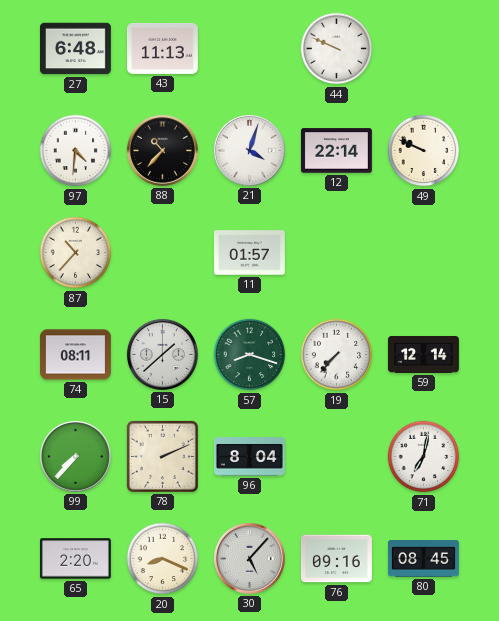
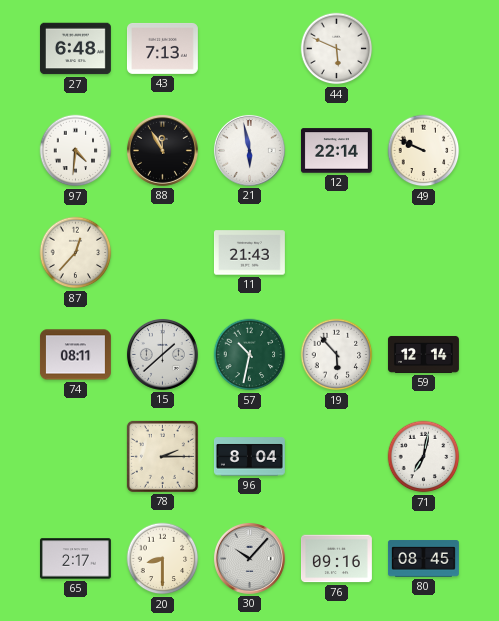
43: 11:13 -> 7:13
44: 9:49 -> 5:49
88: 10:37 -> 11:55
21: 4:03 -> 5:58
87: 10:37 -> 12:37
11: 01:57 -> 21:43
57: 8:18 -> 10:32
19: 7:37 -> 5:53
99: 7:37 -> none
78: 2:11 -> 2:15
65: 2:20 -> 2:17
20: 8:19 -> 8:30
30: 5:07 -> 10:07
